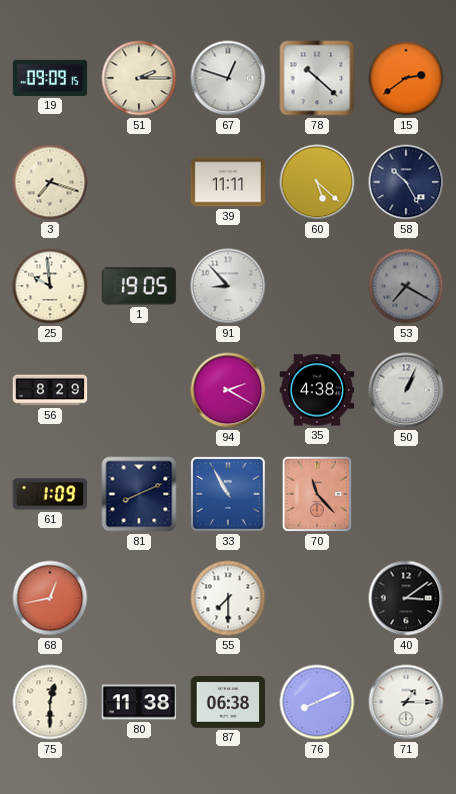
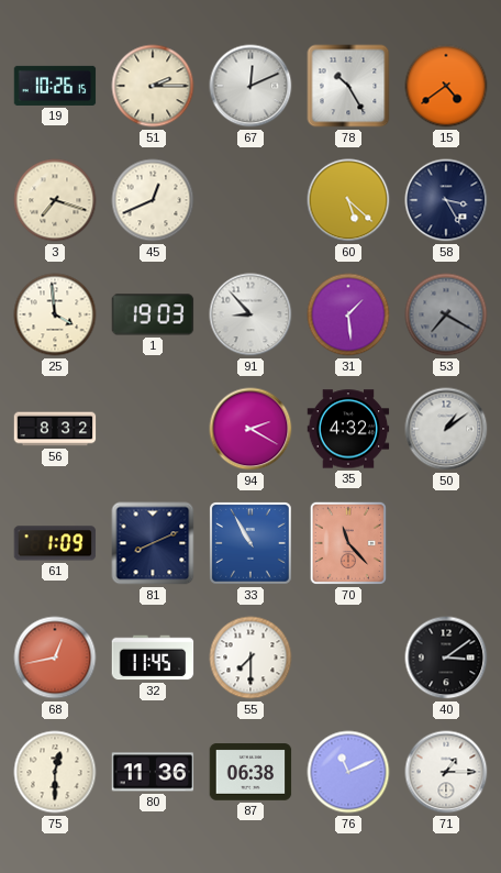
19: 09:09 -> 10:26
67: 12:48 -> 12:11
78: 10:22 -> 10:25
15: 2:39 -> 4:39
45: none -> 12:41
39: 11:11 -> none
58: 10:25 -> 3:25
25: 9:59 -> 3:59
1: 19:05 -> 19:03
31: none -> 1:29
56: 8:29 -> 8:32
35: 4:38 -> 4:32
50: 1:04 -> 1:09
32: none -> 11:45
80: 11:38 -> 11:36
76: 8:11 -> 11:11
